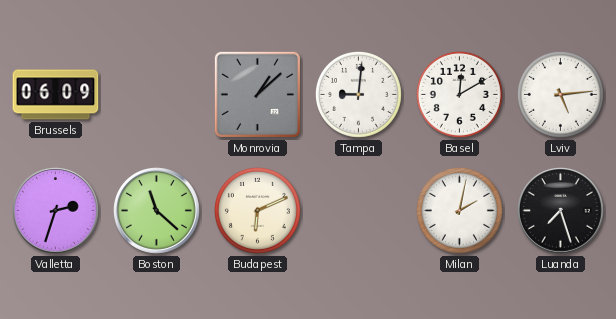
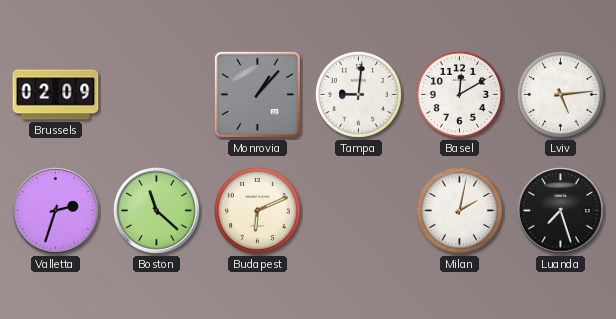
Brussels: 06:09 -> 02:09
Monrovia: 1:08 -> 1:07
